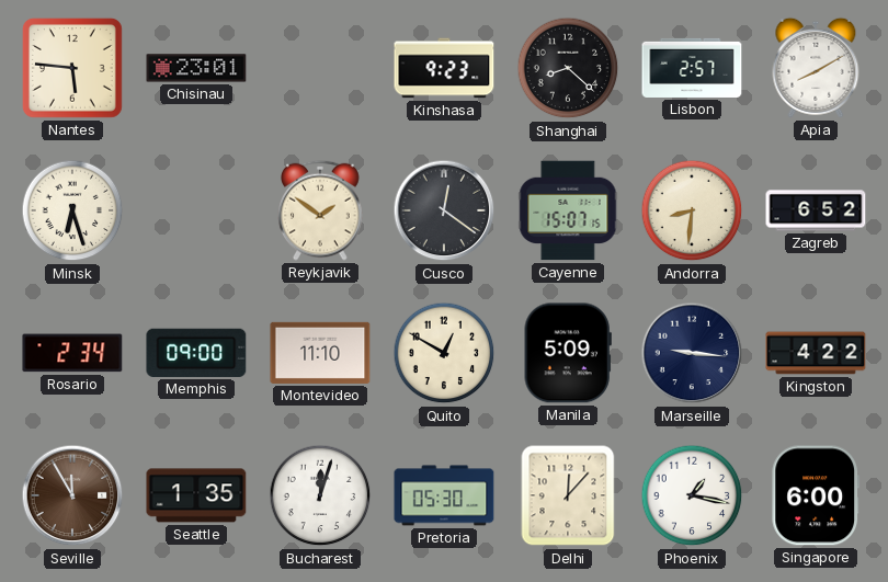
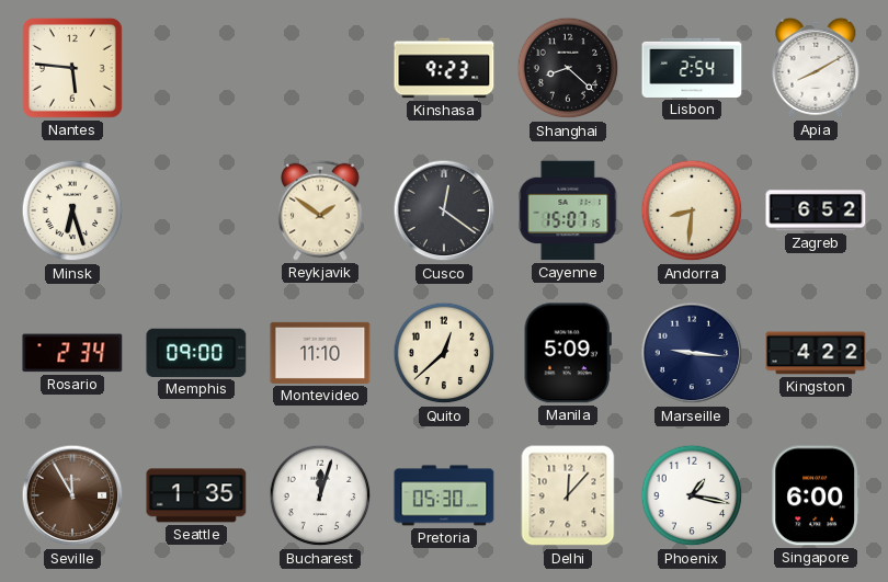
Chisinau: 23:01 -> none
Lisbon: 2:57 -> 2:54
Quito: 12:50 -> 12:38
